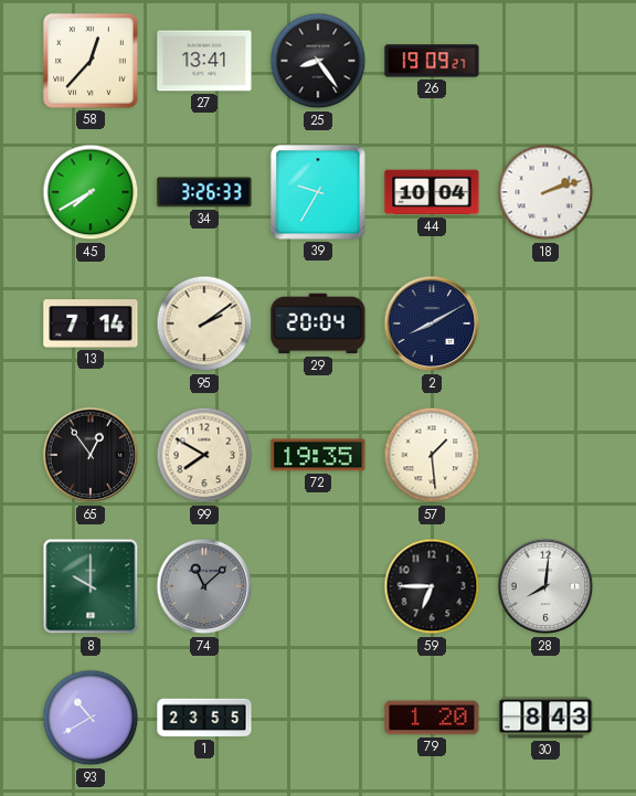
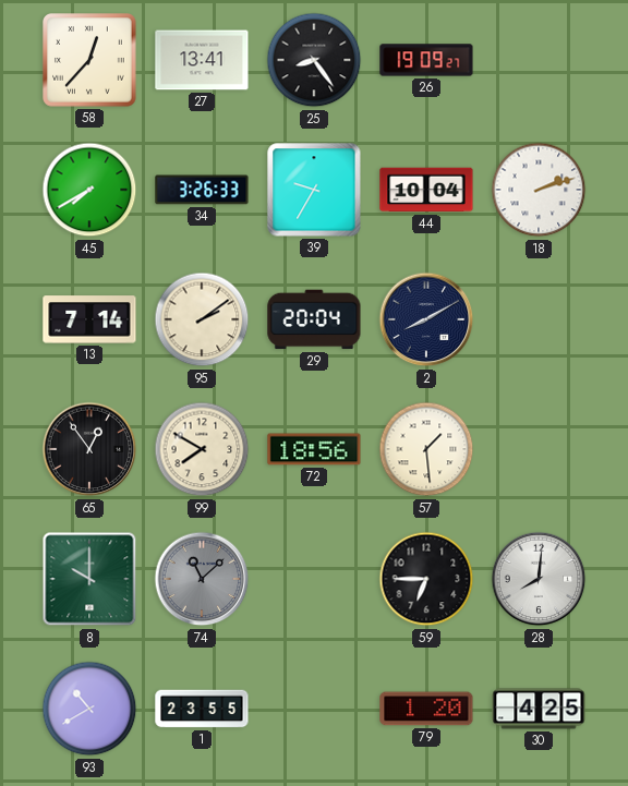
72: 19:35 -> 18:56
30: 8:43 -> 4:25
